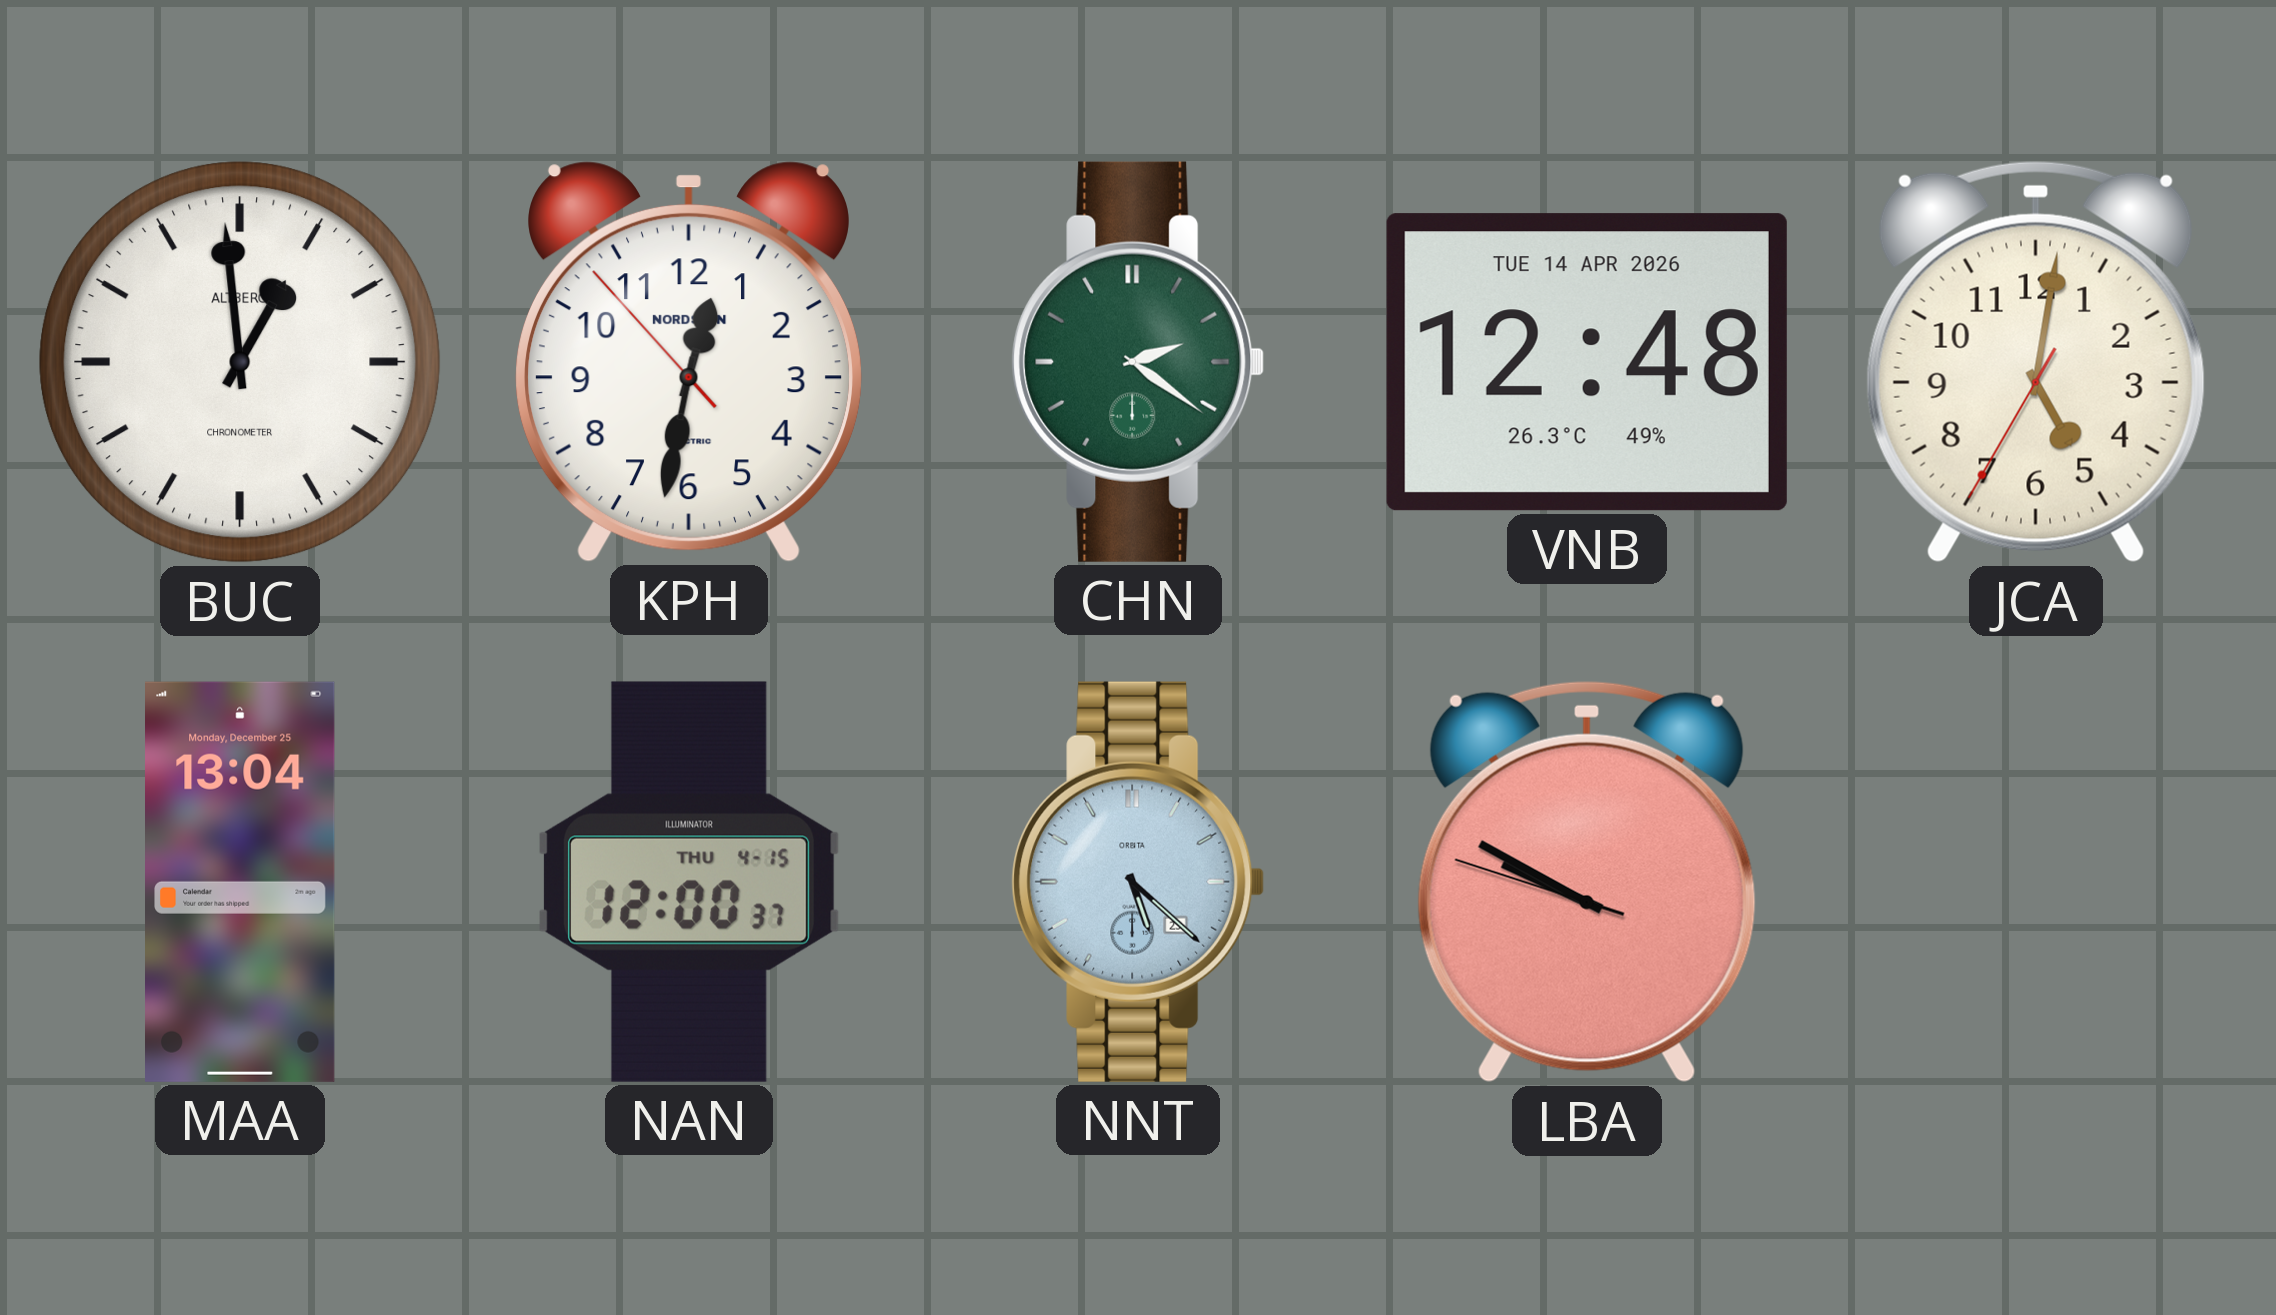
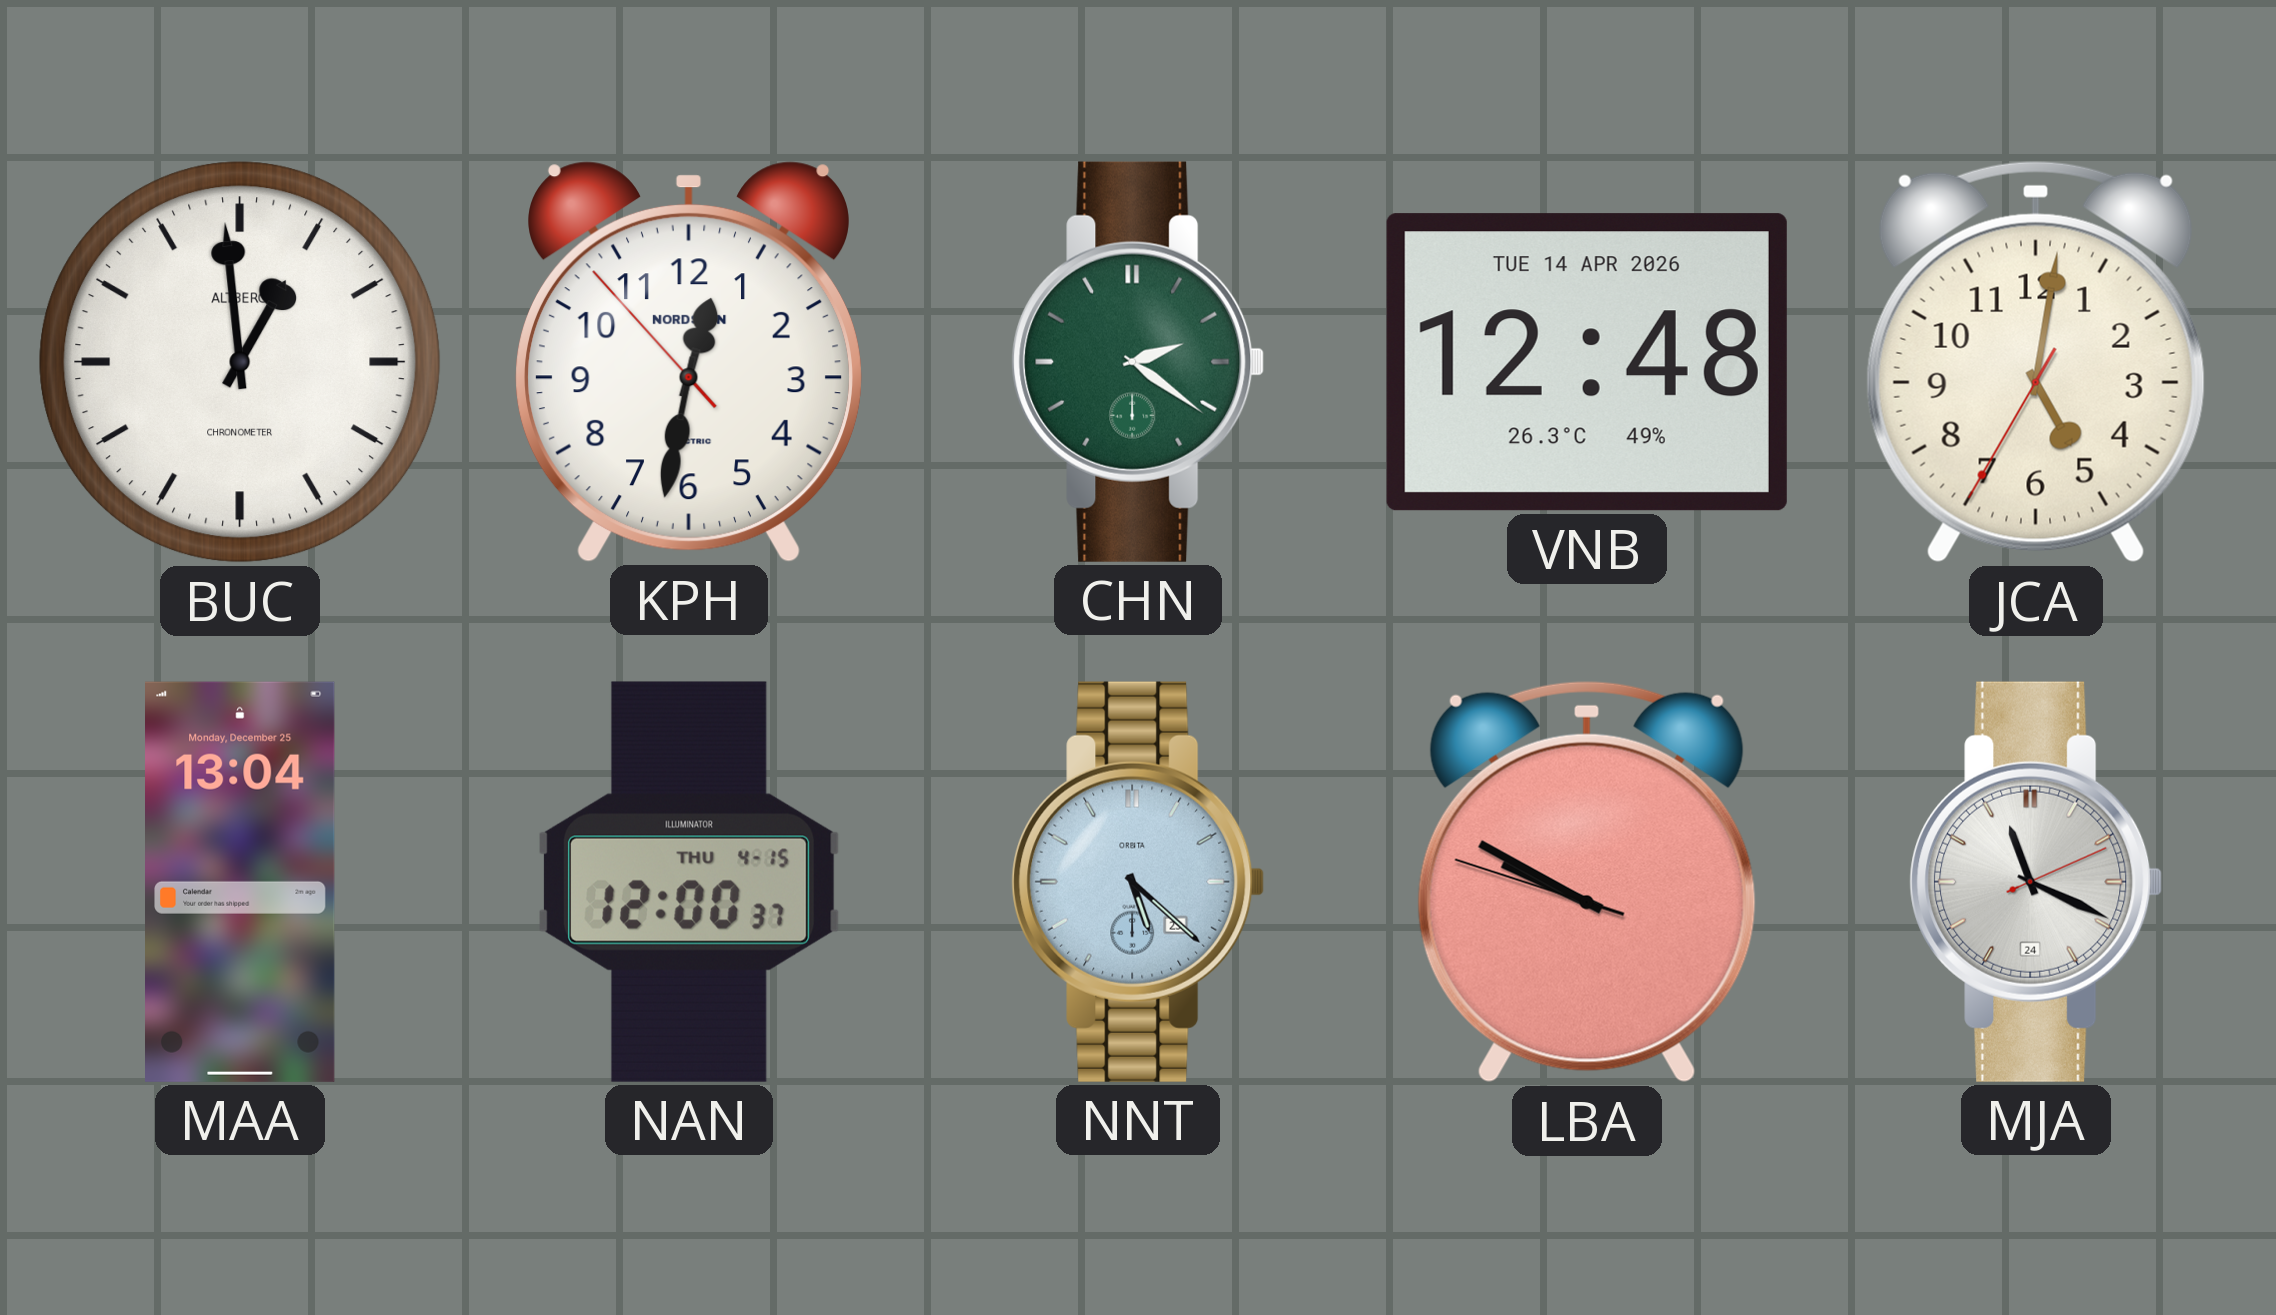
MJA: none -> 11:19
